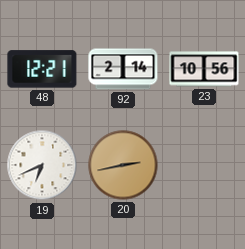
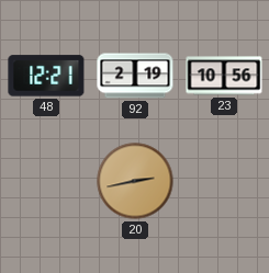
92: 2:14 -> 2:19
19: 6:41 -> none
